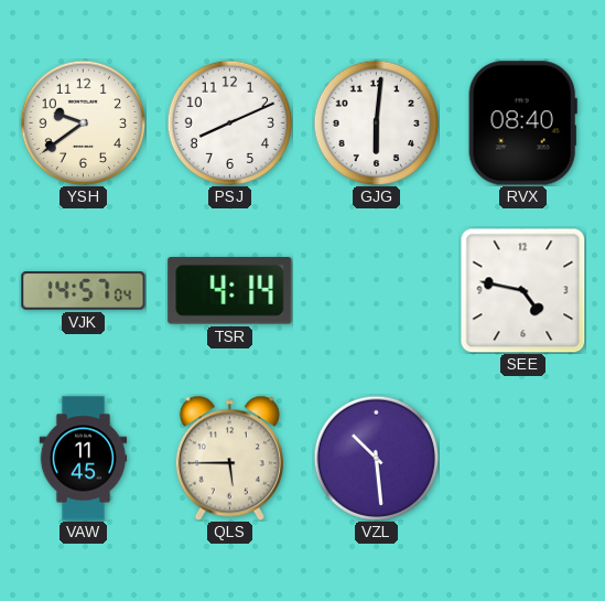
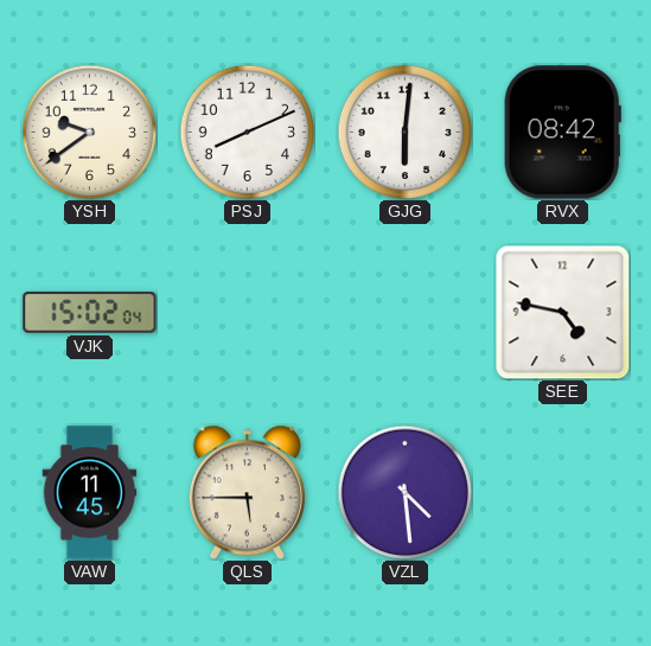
RVX: 08:40 -> 08:42
VJK: 14:57 -> 15:02
TSR: 4:14 -> none
VZL: 10:29 -> 4:29
